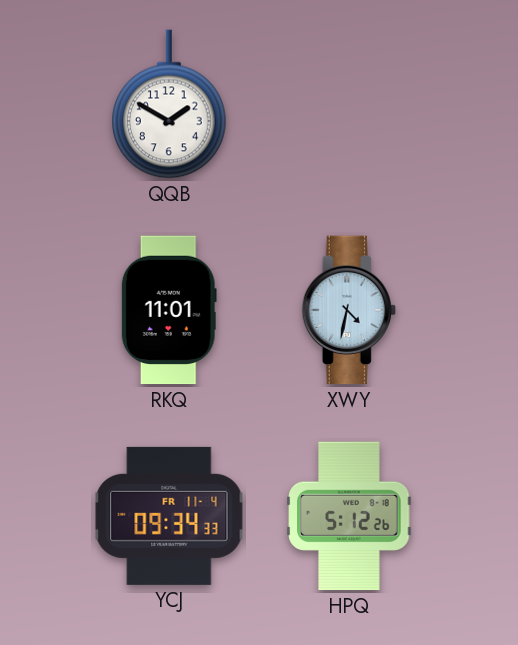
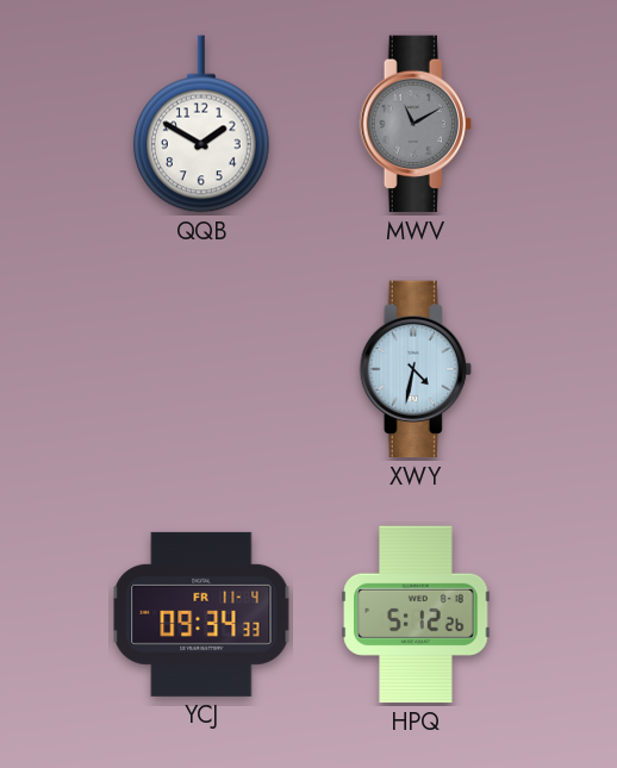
MWV: none -> 11:10
RKQ: 11:01 -> none
